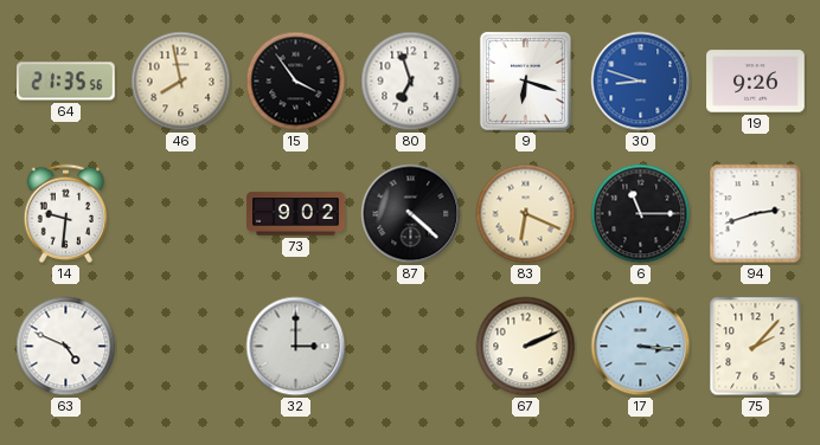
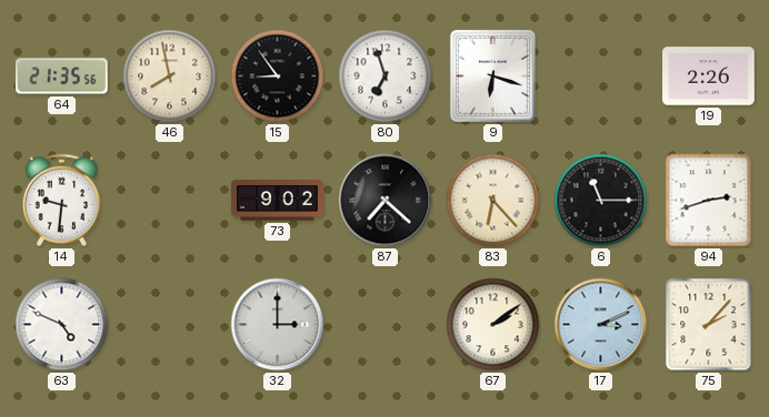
15: 3:54 -> 8:54
30: 8:48 -> none
19: 9:26 -> 2:26
87: 4:22 -> 7:22
83: 6:19 -> 6:23
67: 2:11 -> 2:09
17: 3:16 -> 3:11
